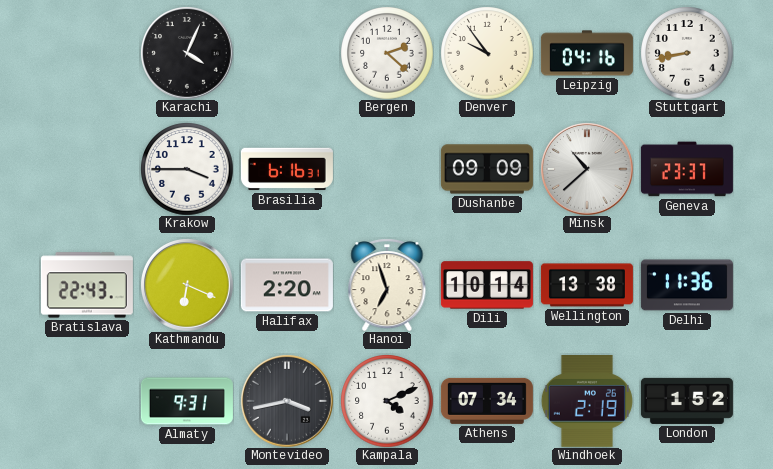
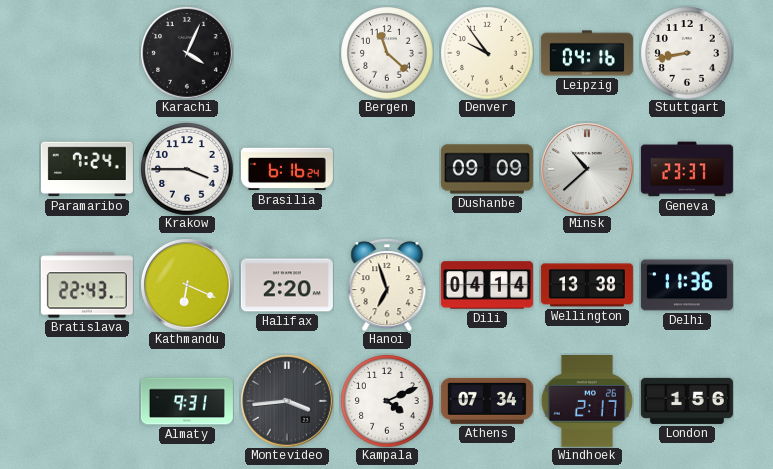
Bergen: 2:22 -> 11:22
Paramaribo: none -> 7:24
Brasilia: 6:16:31 -> 6:16:24
Dili: 10:14 -> 04:14
Montevideo: 3:43 -> 3:44
Windhoek: 2:19 -> 2:17
London: 1:52 -> 1:56
